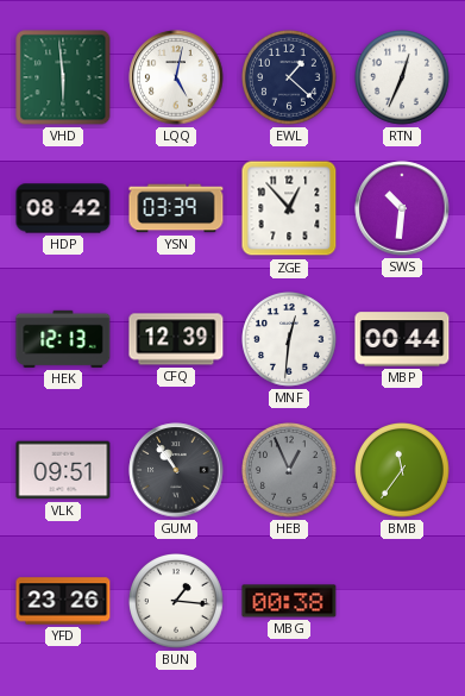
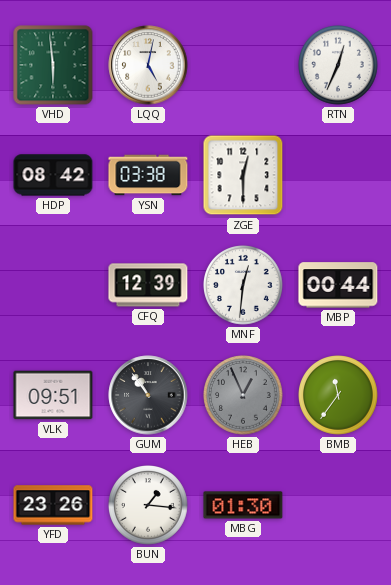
EWL: 1:22 -> none
YSN: 03:39 -> 03:38
ZGE: 12:53 -> 12:30
SWS: 10:31 -> none
HEK: 12:13 -> none
MBG: 00:38 -> 01:30
